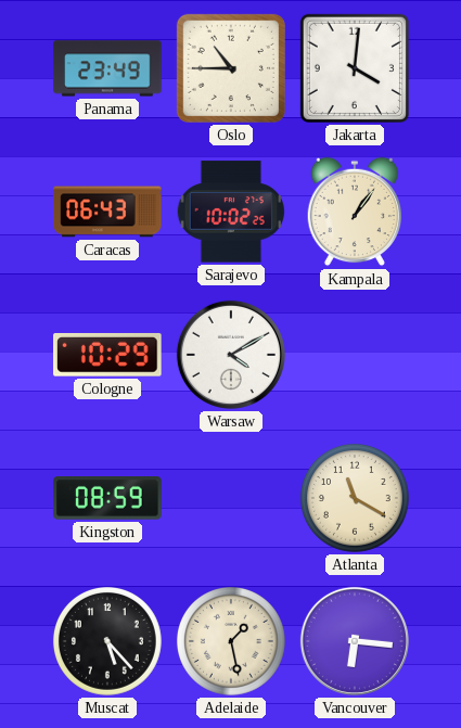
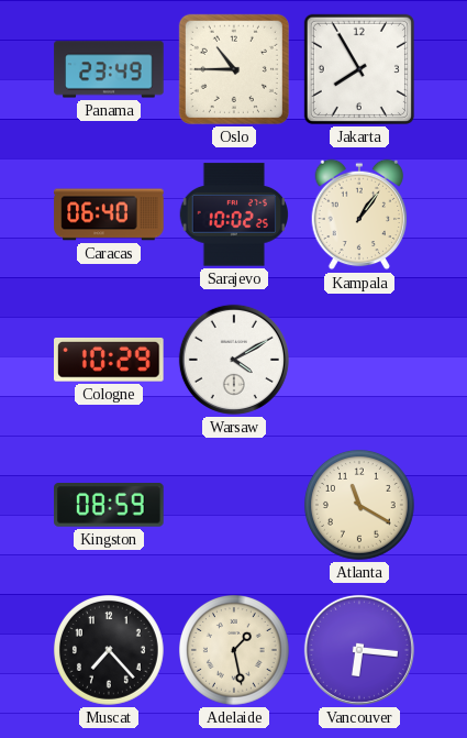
Jakarta: 4:01 -> 7:55
Caracas: 06:43 -> 06:40
Muscat: 5:23 -> 7:23
